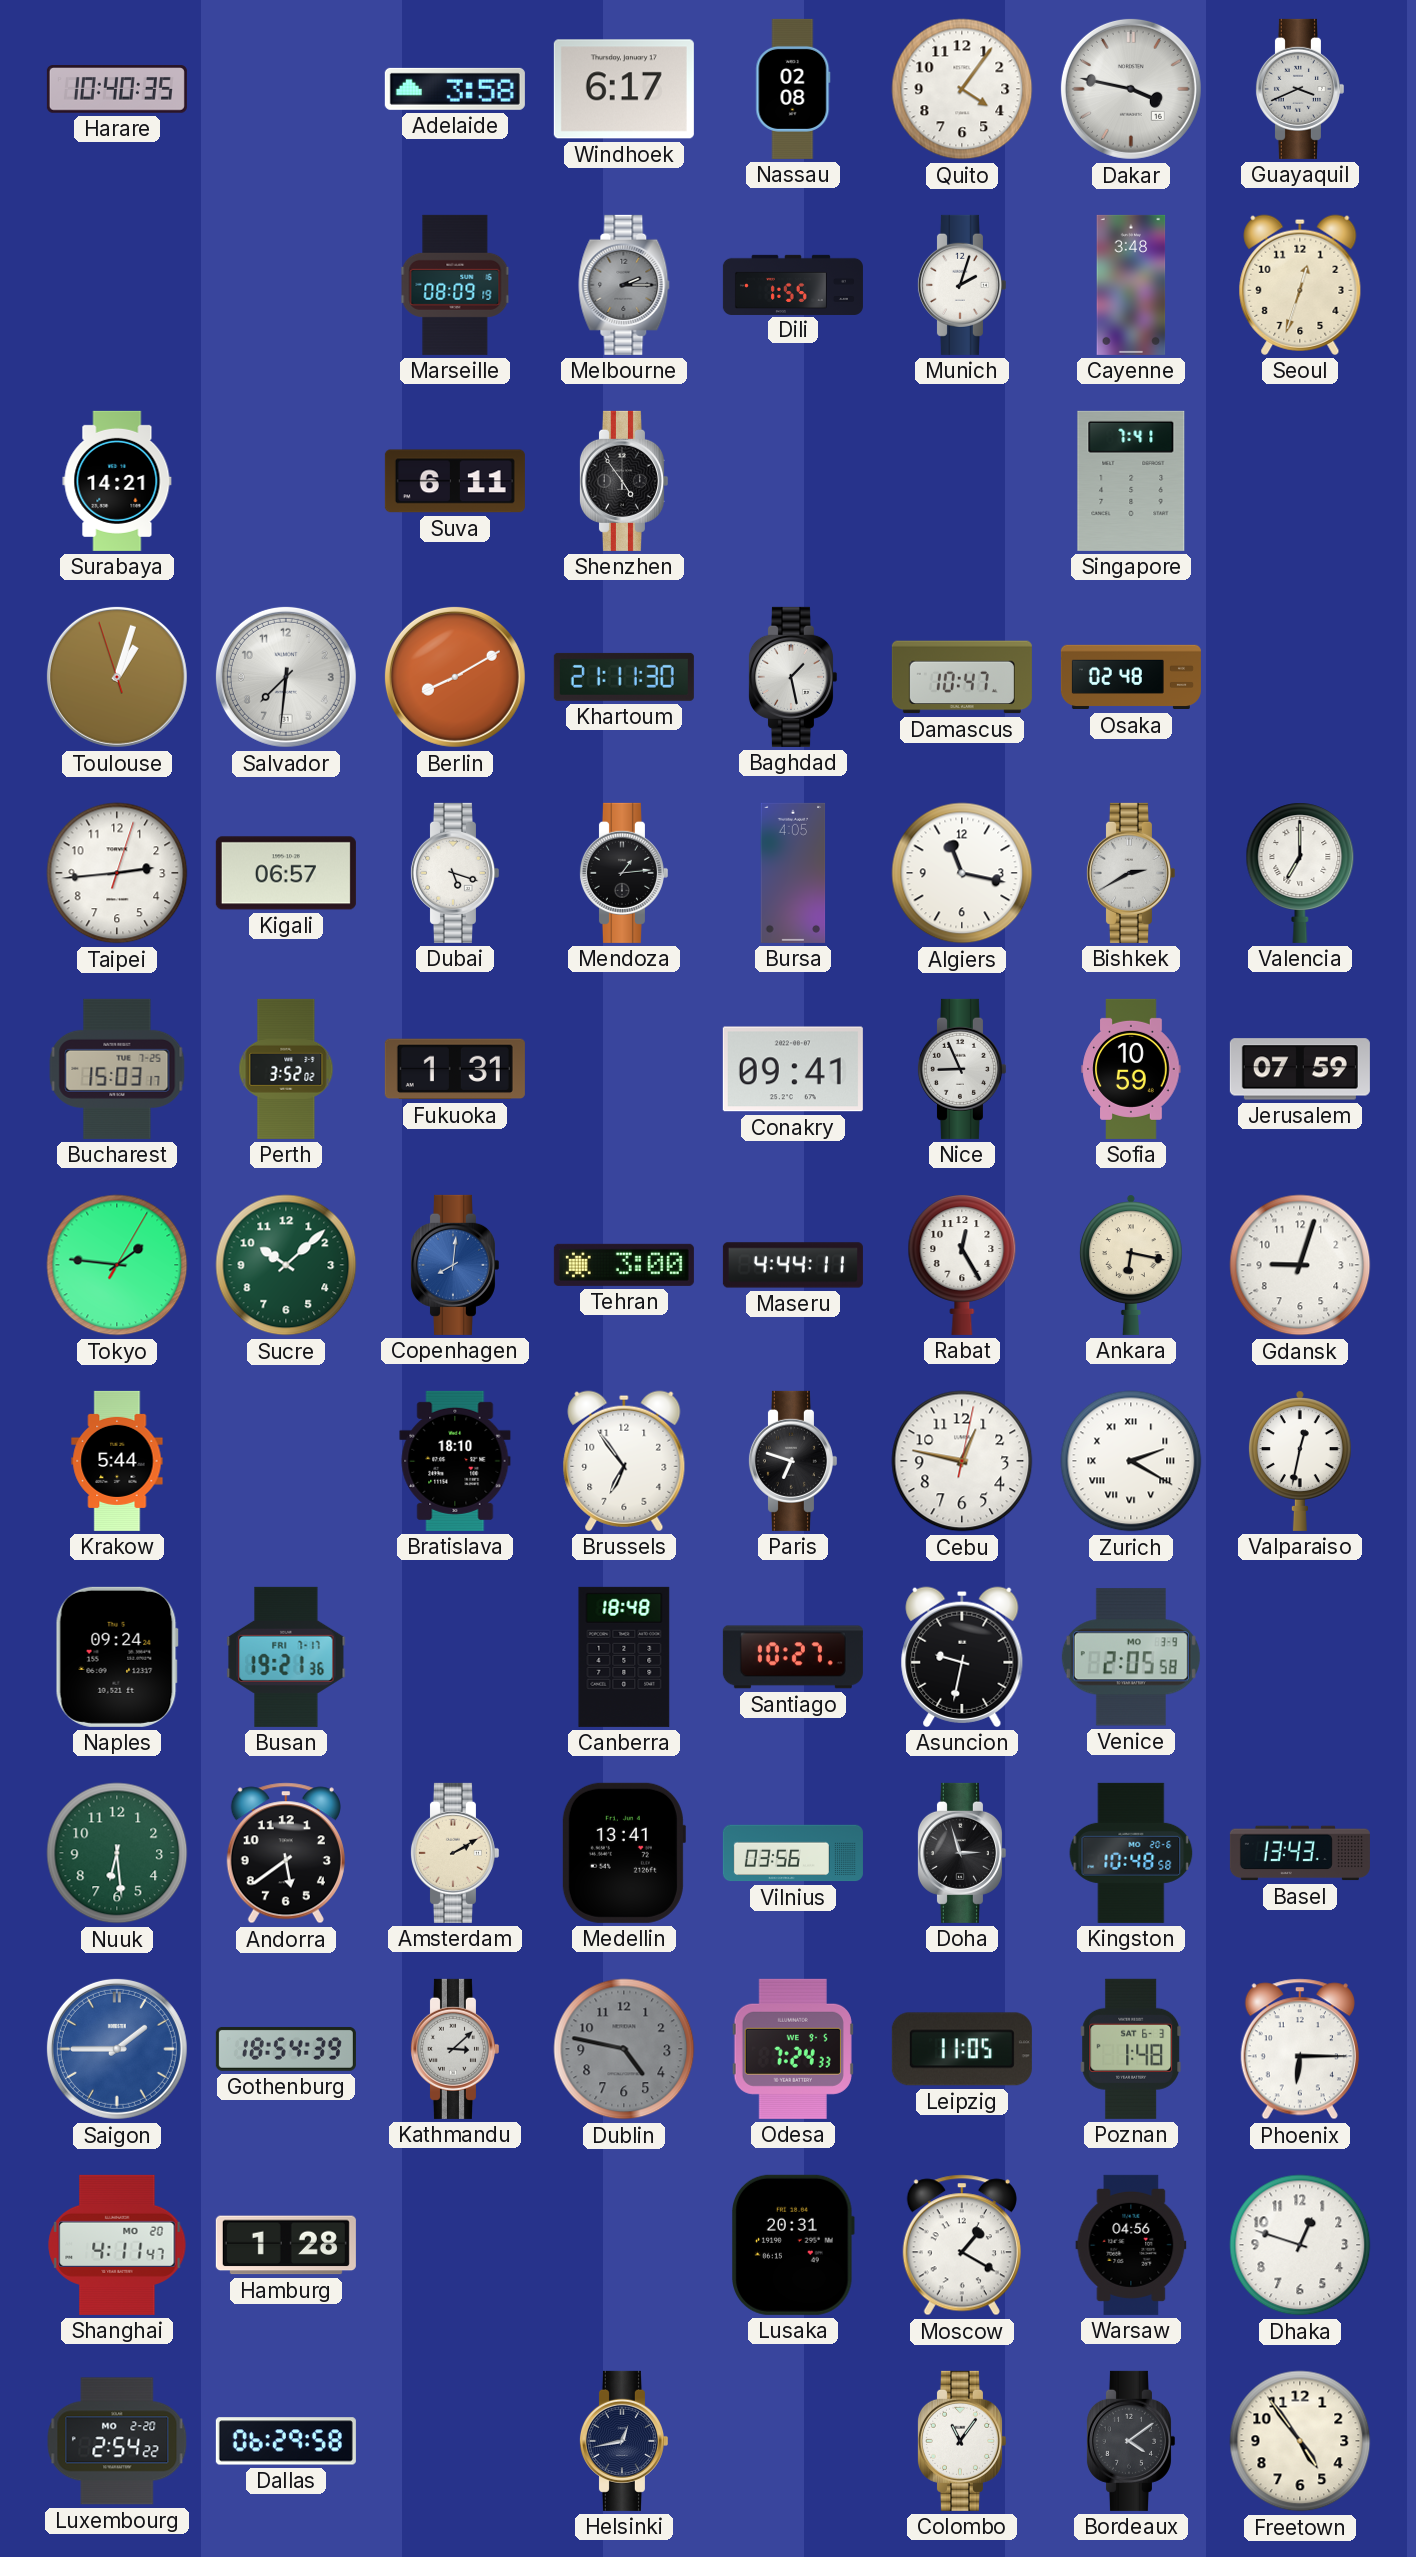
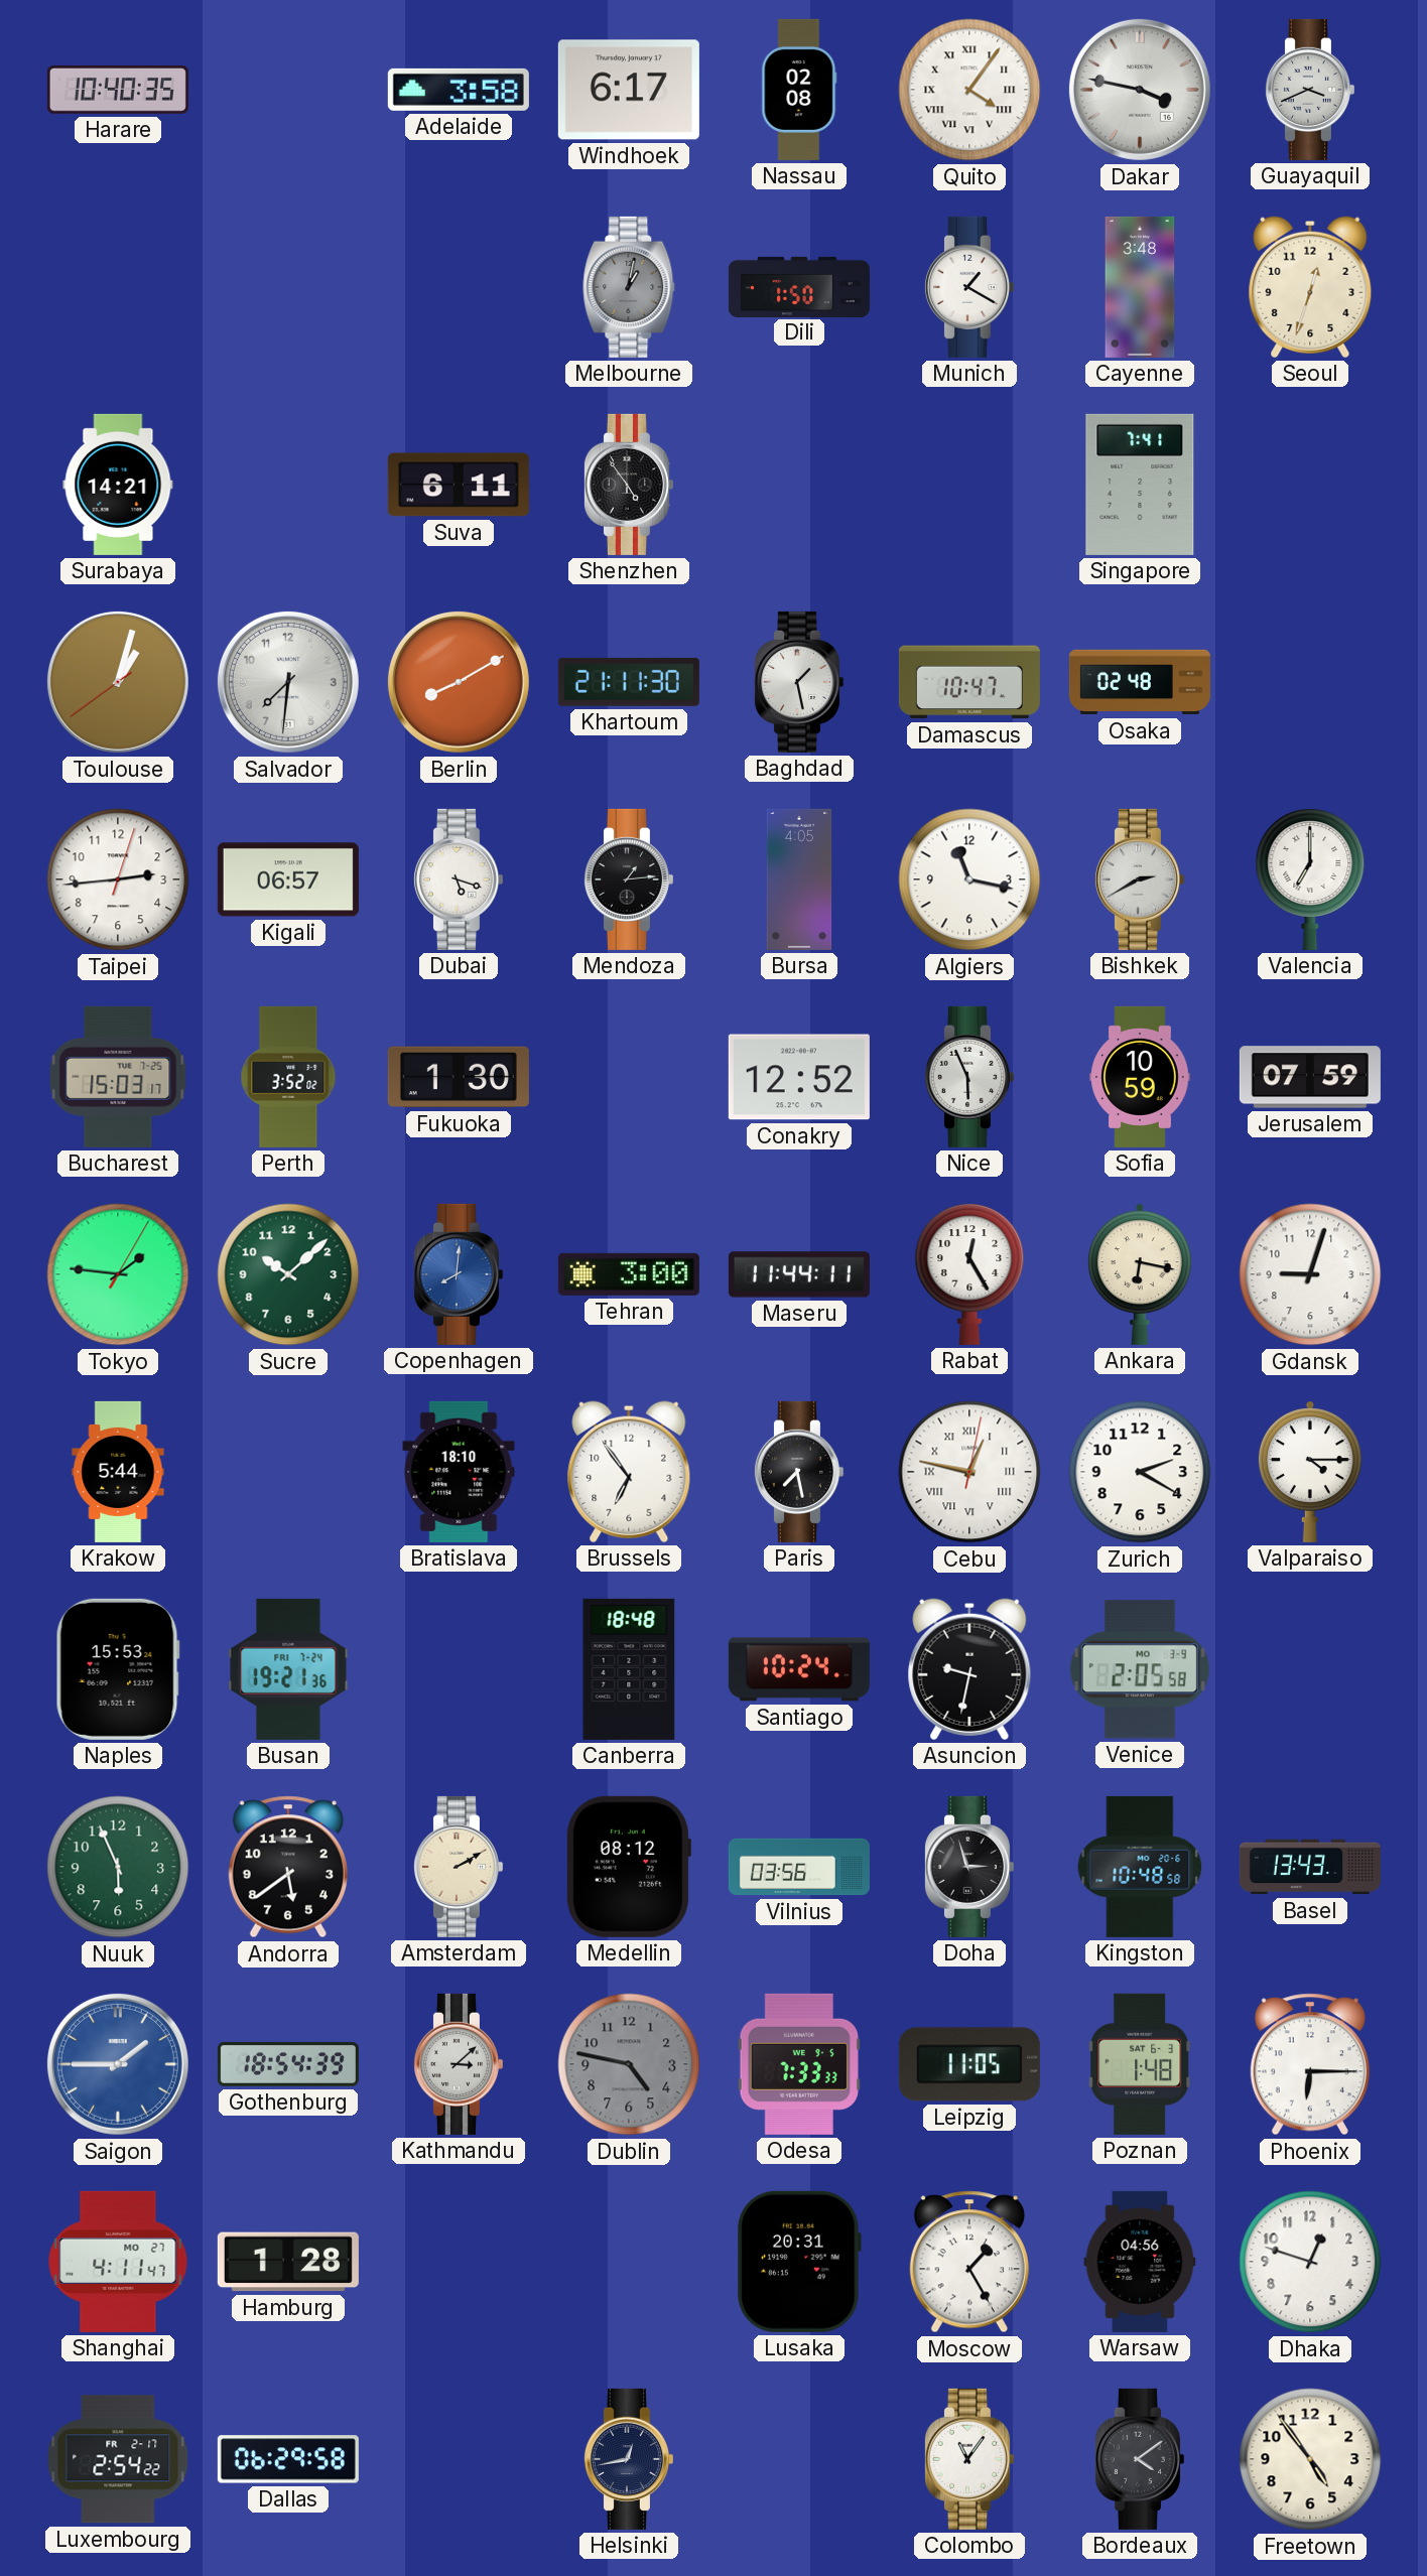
Quito numerals: Arabic -> Roman
Marseille: 08:09 -> none
Melbourne: 2:15 -> 1:02
Dili: 1:55 -> 1:50
Munich: 2:03 -> 1:20
Toulouse: 1:02:57 -> 1:02:39
Fukuoka: 1:31 -> 1:30
Conakry: 09:41 -> 12:52
Nice: 8:56 -> 5:56
Maseru: 4:44 -> 11:44
Paris: 6:48 -> 7:28
Cebu numerals: Arabic -> Roman
Zurich numerals: Roman -> Arabic
Valparaiso: 12:32 -> 4:15
Naples: 09:24 -> 15:53
Busan date: FRI 7-17 -> FRI 7-24
Santiago: 10:27 -> 10:24
Nuuk: 6:29 -> 5:56
Medellin: 13:41 -> 08:12
Odesa: 7:24 -> 7:33
Shanghai date: MO 20 -> MO 27
Moscow: 1:20 -> 1:25
Luxembourg date: MO 2-20 -> FR 2-17
